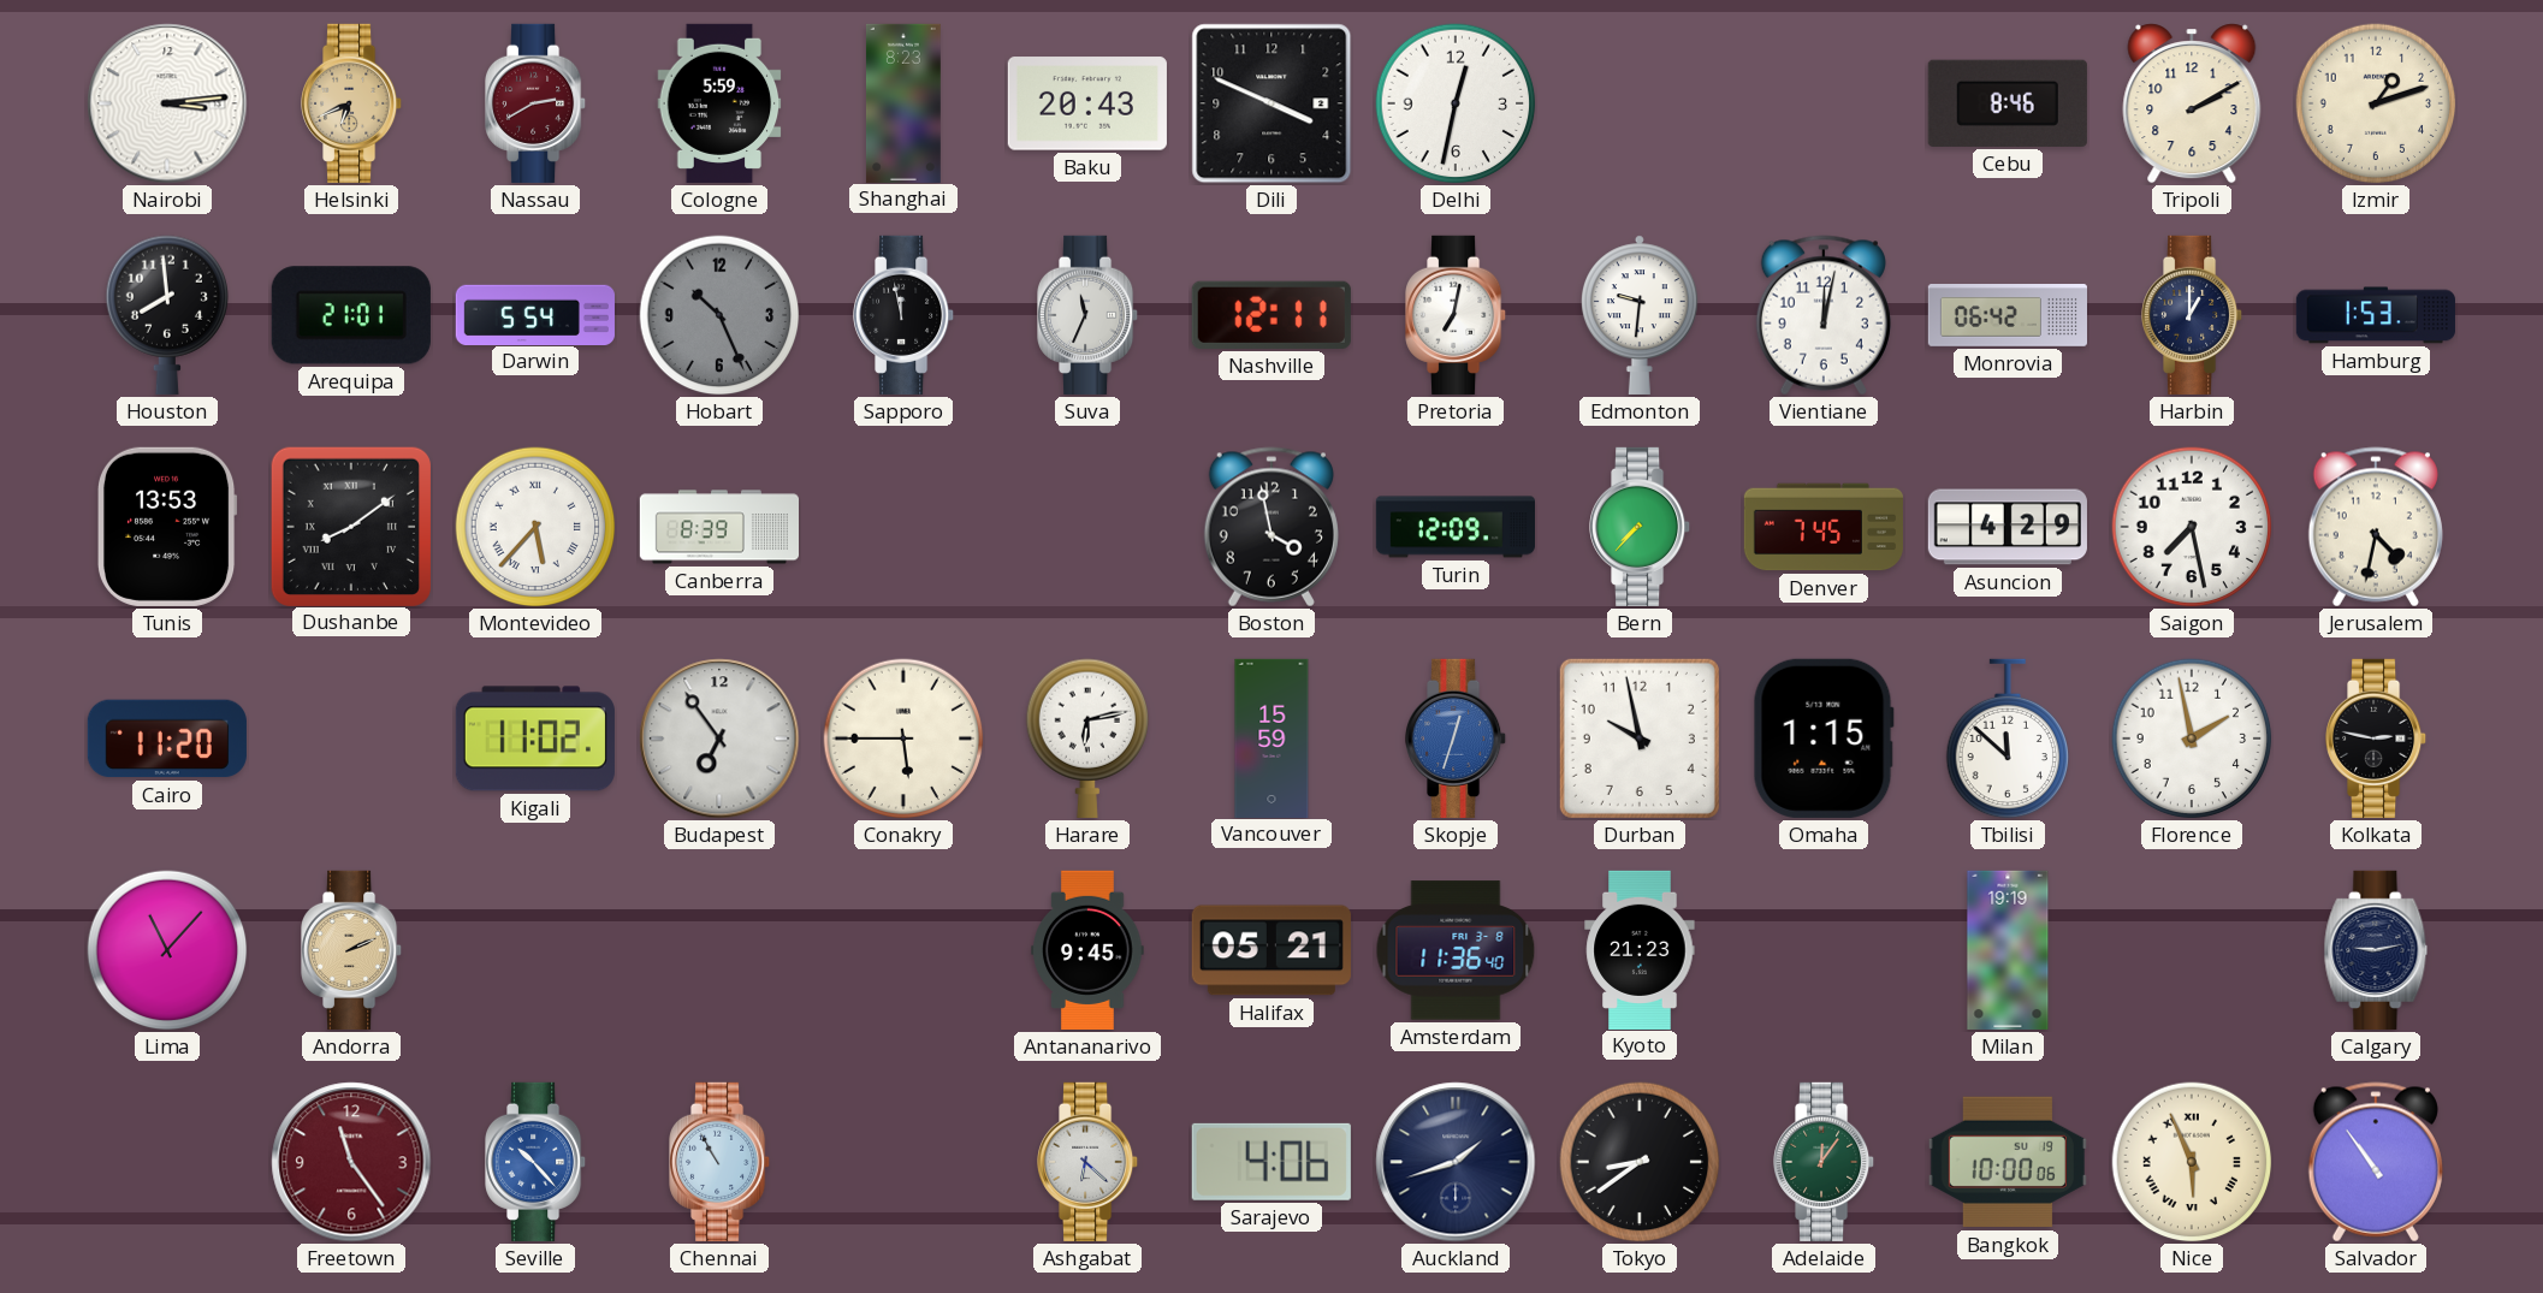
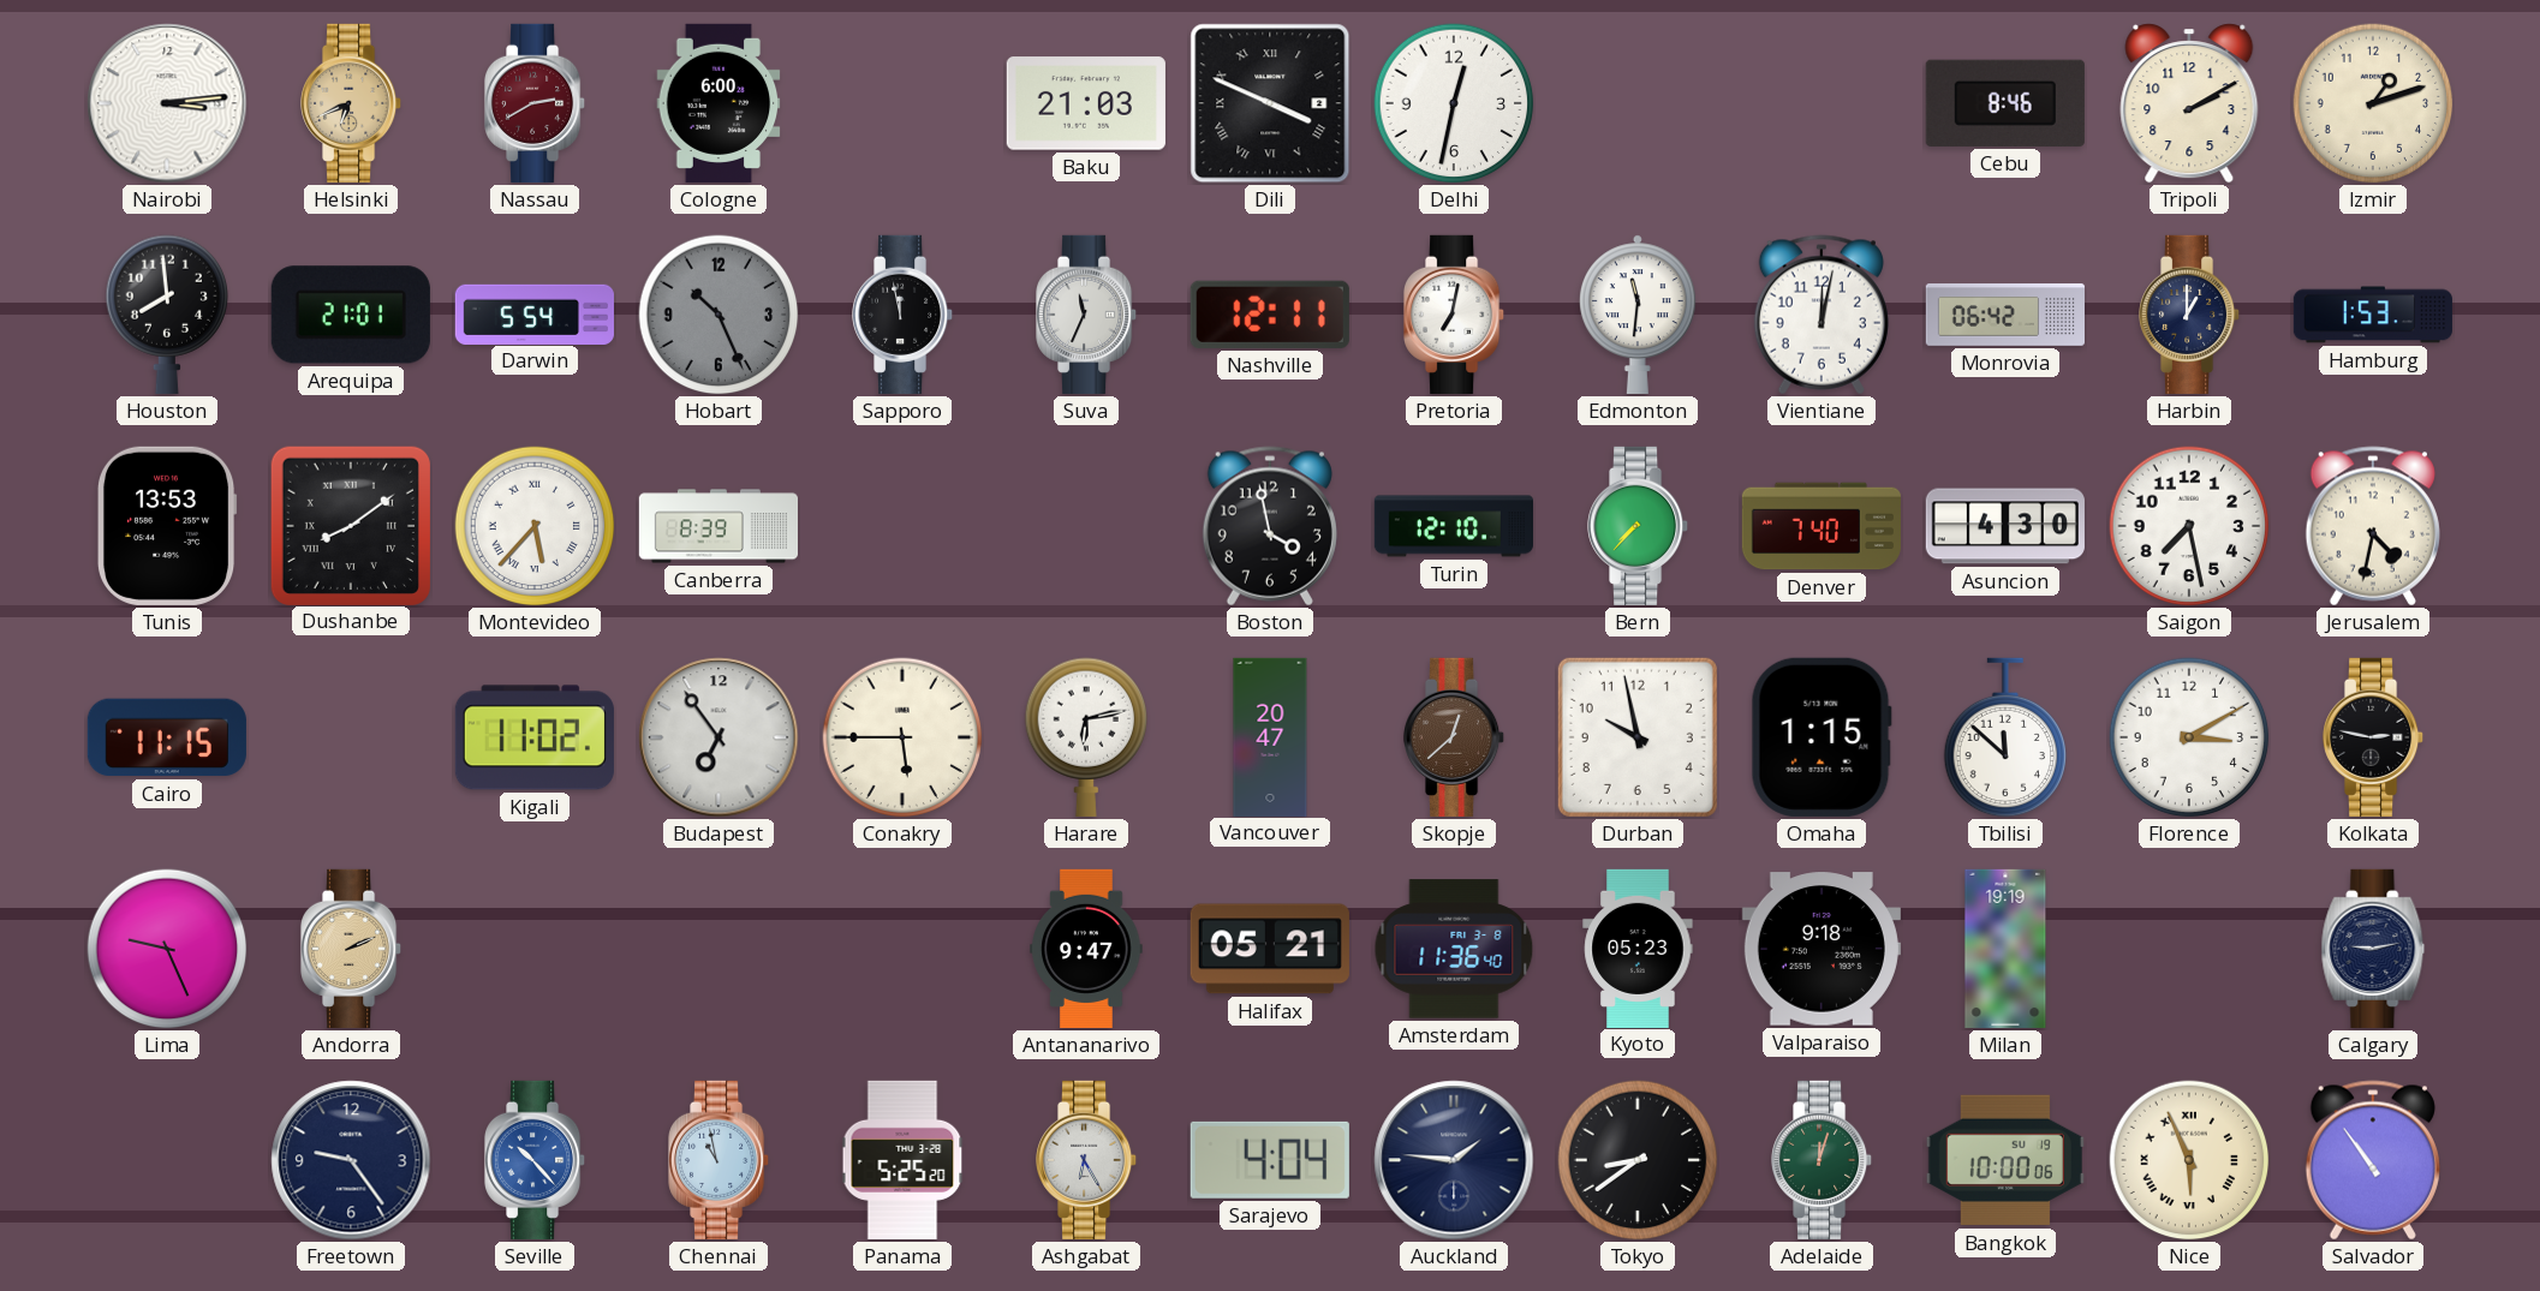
Cologne: 5:59 -> 6:00
Shanghai: 8:23 -> none
Baku: 20:43 -> 21:03
Dili numerals: Arabic -> Roman
Edmonton: 9:31 -> 11:31
Turin: 12:09 -> 12:10
Denver: 7:45 -> 7:40
Asuncion: 4:29 -> 4:30
Cairo: 11:20 -> 11:15
Vancouver: 15:59 -> 20:47
Skopje: 12:33 -> 12:38
Skopje dial: blue -> brown
Florence: 1:58 -> 3:10
Lima: 11:07 -> 9:26
Antananarivo: 9:45 -> 9:47
Kyoto: 21:23 -> 05:23
Valparaiso: none -> 9:18
Freetown: 11:24 -> 9:24
Freetown dial: burgundy -> navy
Chennai: 10:55 -> 10:58
Panama: none -> 5:25
Ashgabat: 6:22 -> 6:25
Sarajevo: 4:06 -> 4:04
Auckland: 1:42 -> 1:46
Adelaide: 12:06 -> 12:03
